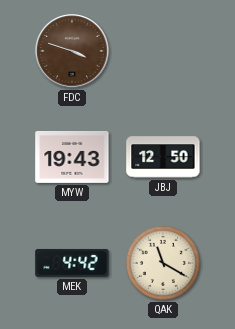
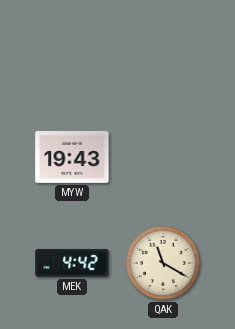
FDC: 3:48 -> none
JBJ: 12:50 -> none
